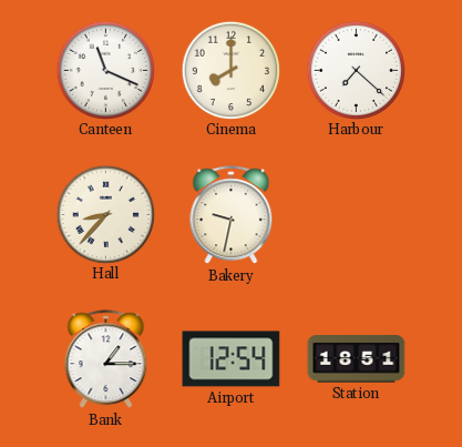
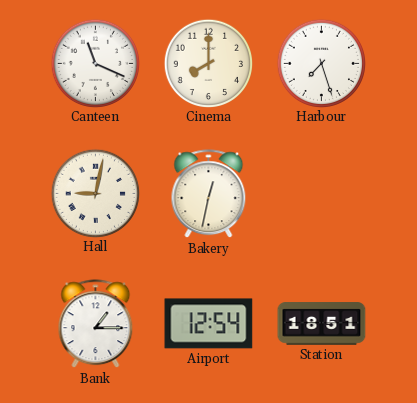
Harbour: 7:22 -> 7:27
Hall: 8:37 -> 9:02
Bakery: 9:32 -> 12:32
